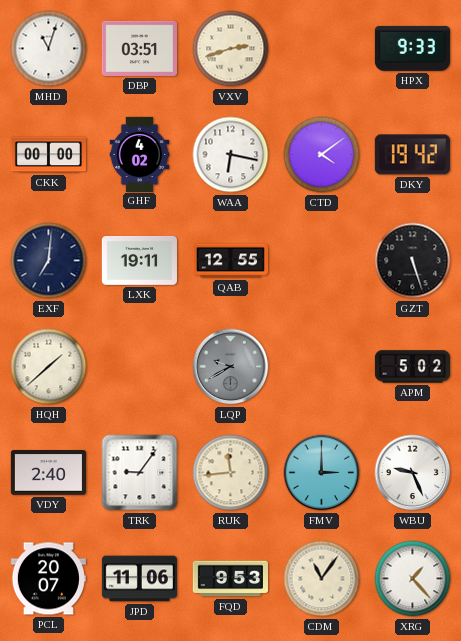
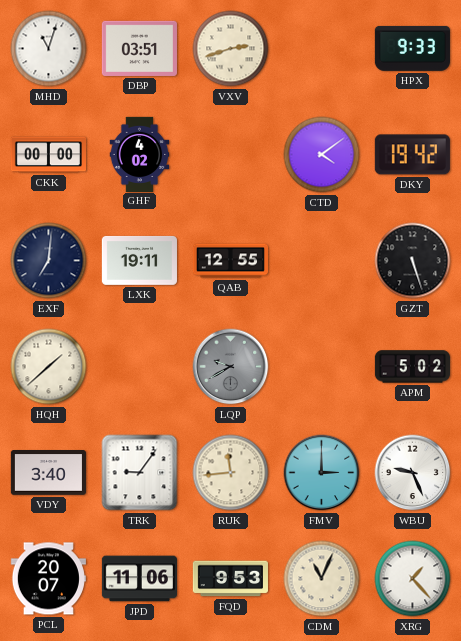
WAA: 6:17 -> none
VDY: 2:40 -> 3:40
CDM: 11:06 -> 11:04
